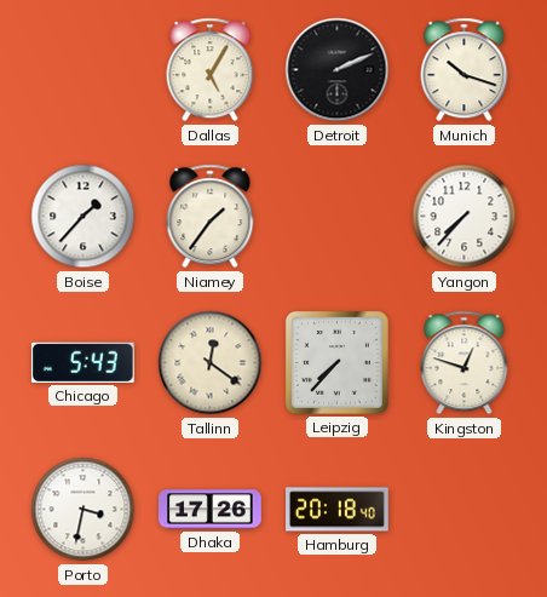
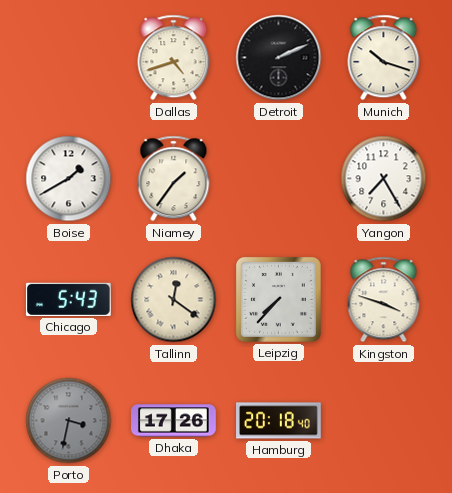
Dallas: 5:05 -> 4:42
Boise: 1:37 -> 1:40
Yangon: 7:37 -> 7:25
Kingston: 12:48 -> 3:48
Porto dial: white -> grey
